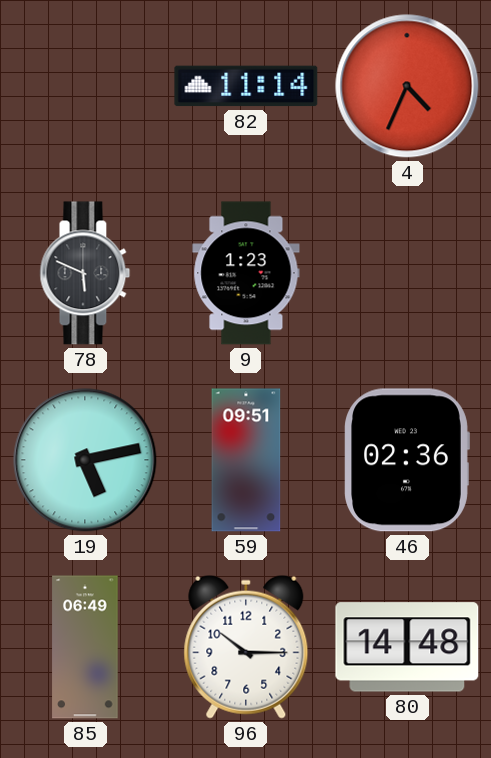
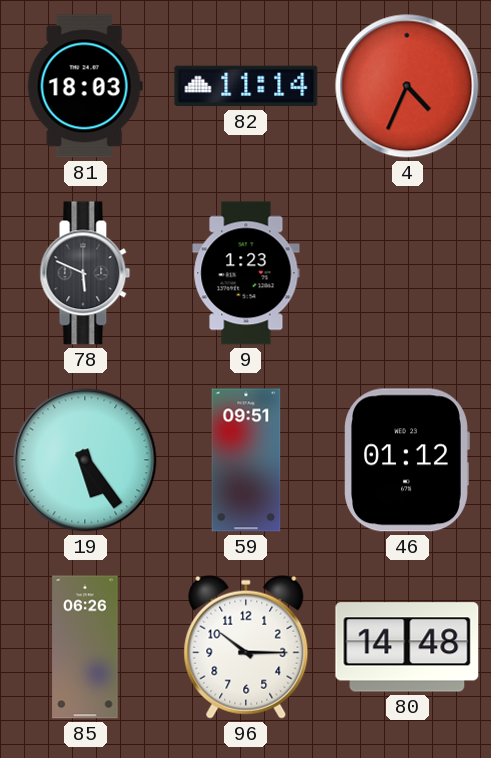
81: none -> 18:03
19: 5:13 -> 5:24
46: 02:36 -> 01:12
85: 06:49 -> 06:26
